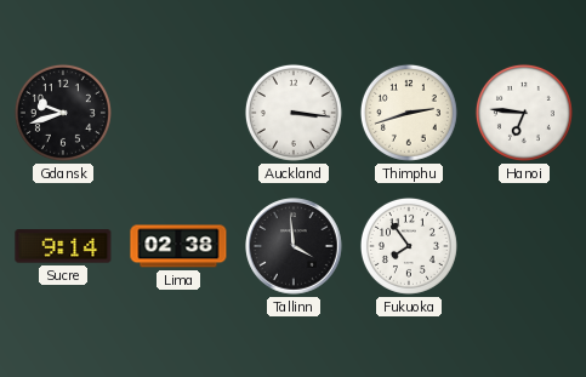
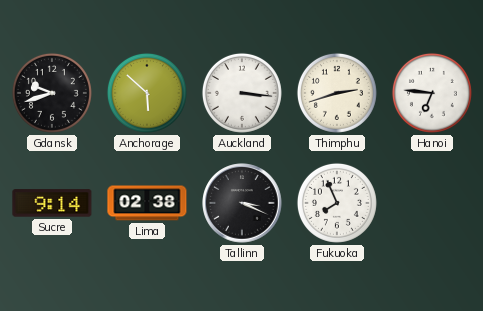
Anchorage: none -> 5:52
Tallinn: 3:59 -> 3:19
Fukuoka: 7:54 -> 7:56
